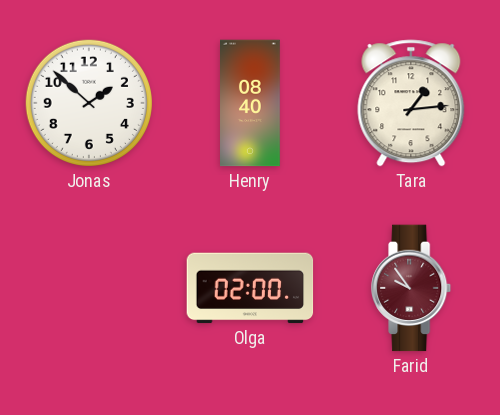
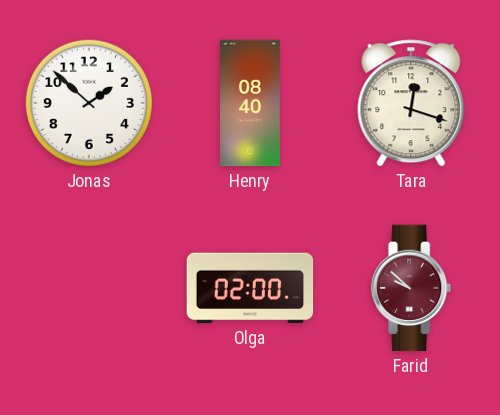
Tara: 1:14 -> 12:18
Farid: 9:54 -> 9:52
